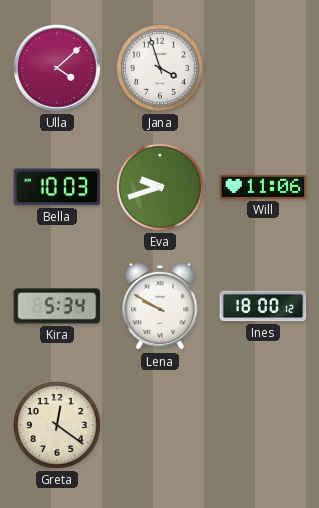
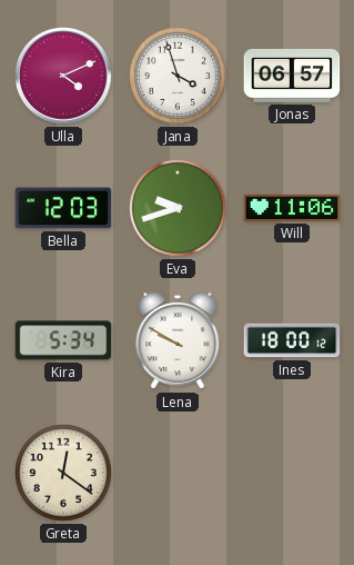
Ulla: 4:08 -> 4:11
Jonas: none -> 06:57
Bella: 10:03 -> 12:03
